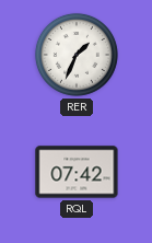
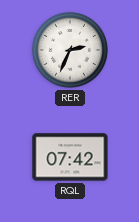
RER: 1:34 -> 2:34
